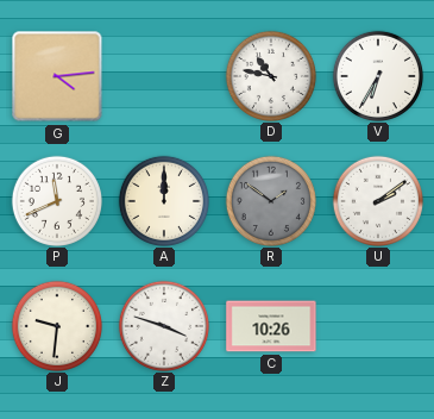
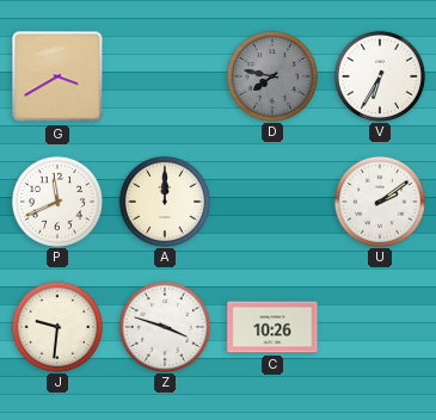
G: 4:14 -> 3:40
D: 10:47 -> 7:47
D dial: white -> grey
R: 1:51 -> none
